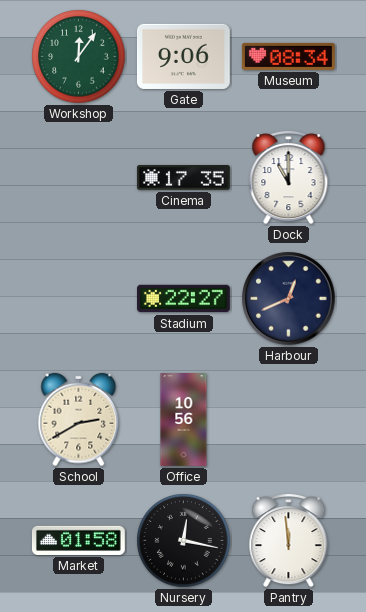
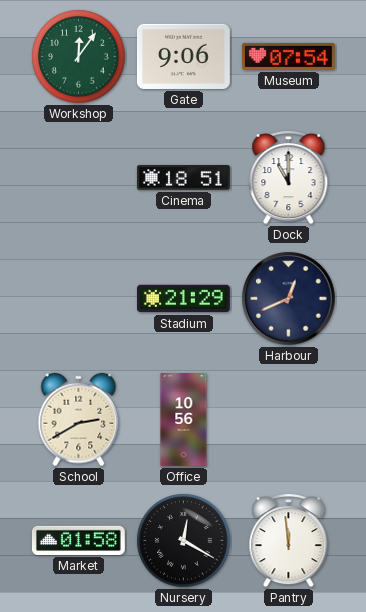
Museum: 08:34 -> 07:54
Cinema: 17:35 -> 18:51
Stadium: 22:27 -> 21:29
Nursery: 12:17 -> 12:20
